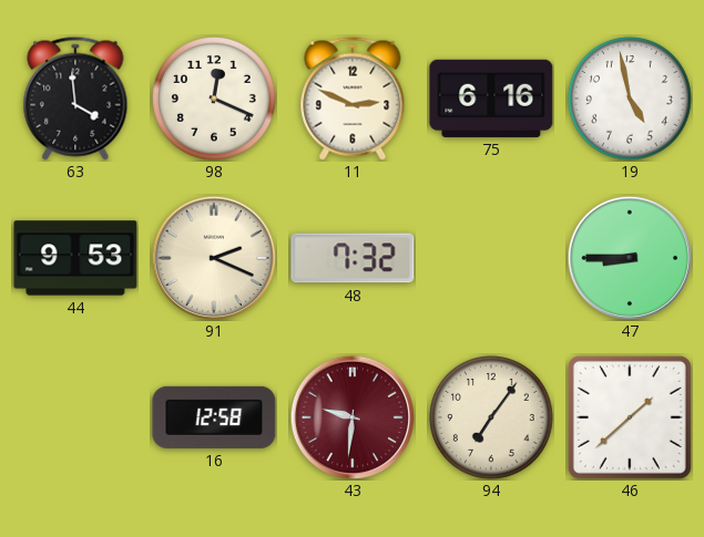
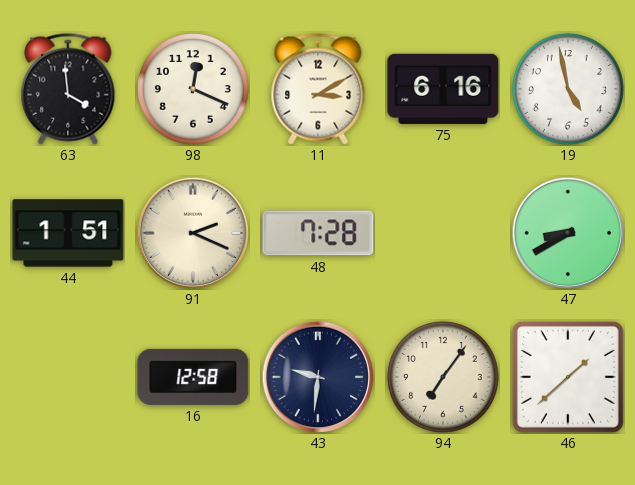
11: 2:49 -> 3:10
44: 9:53 -> 1:51
48: 7:32 -> 7:28
47: 8:45 -> 8:40
43 dial: burgundy -> navy
